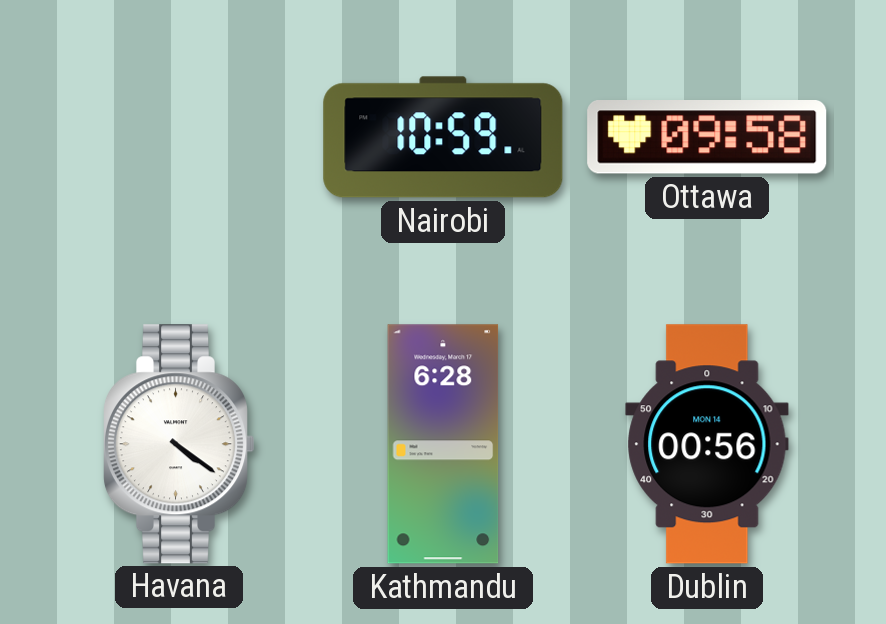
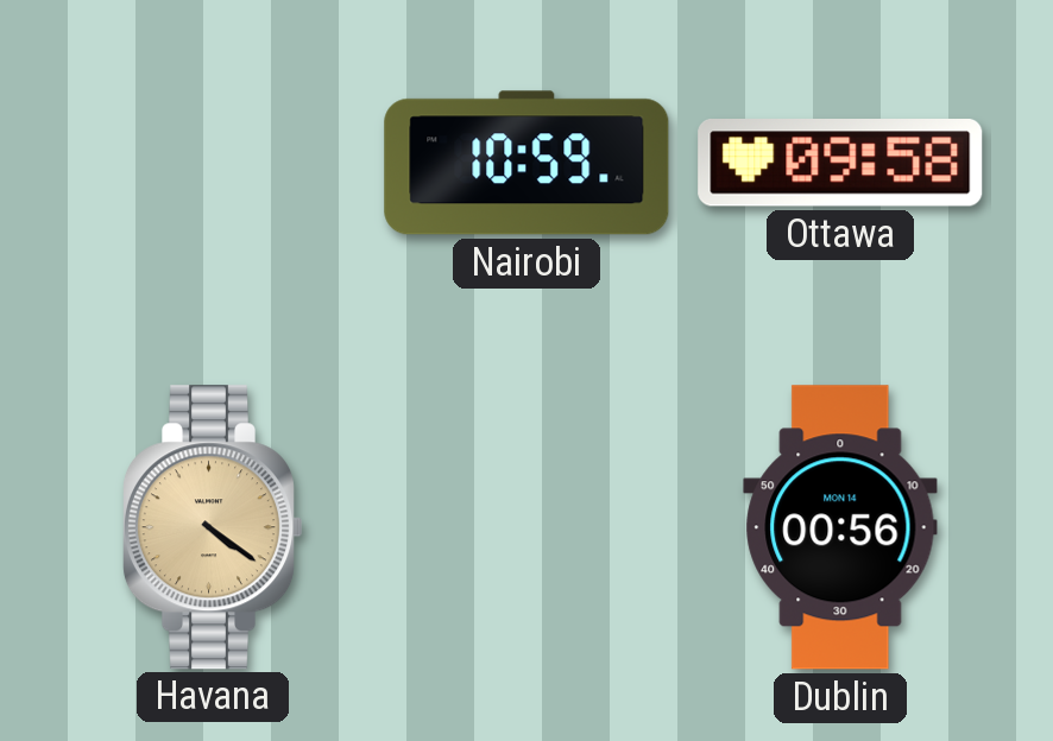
Havana dial: white -> champagne
Kathmandu: 6:28 -> none
